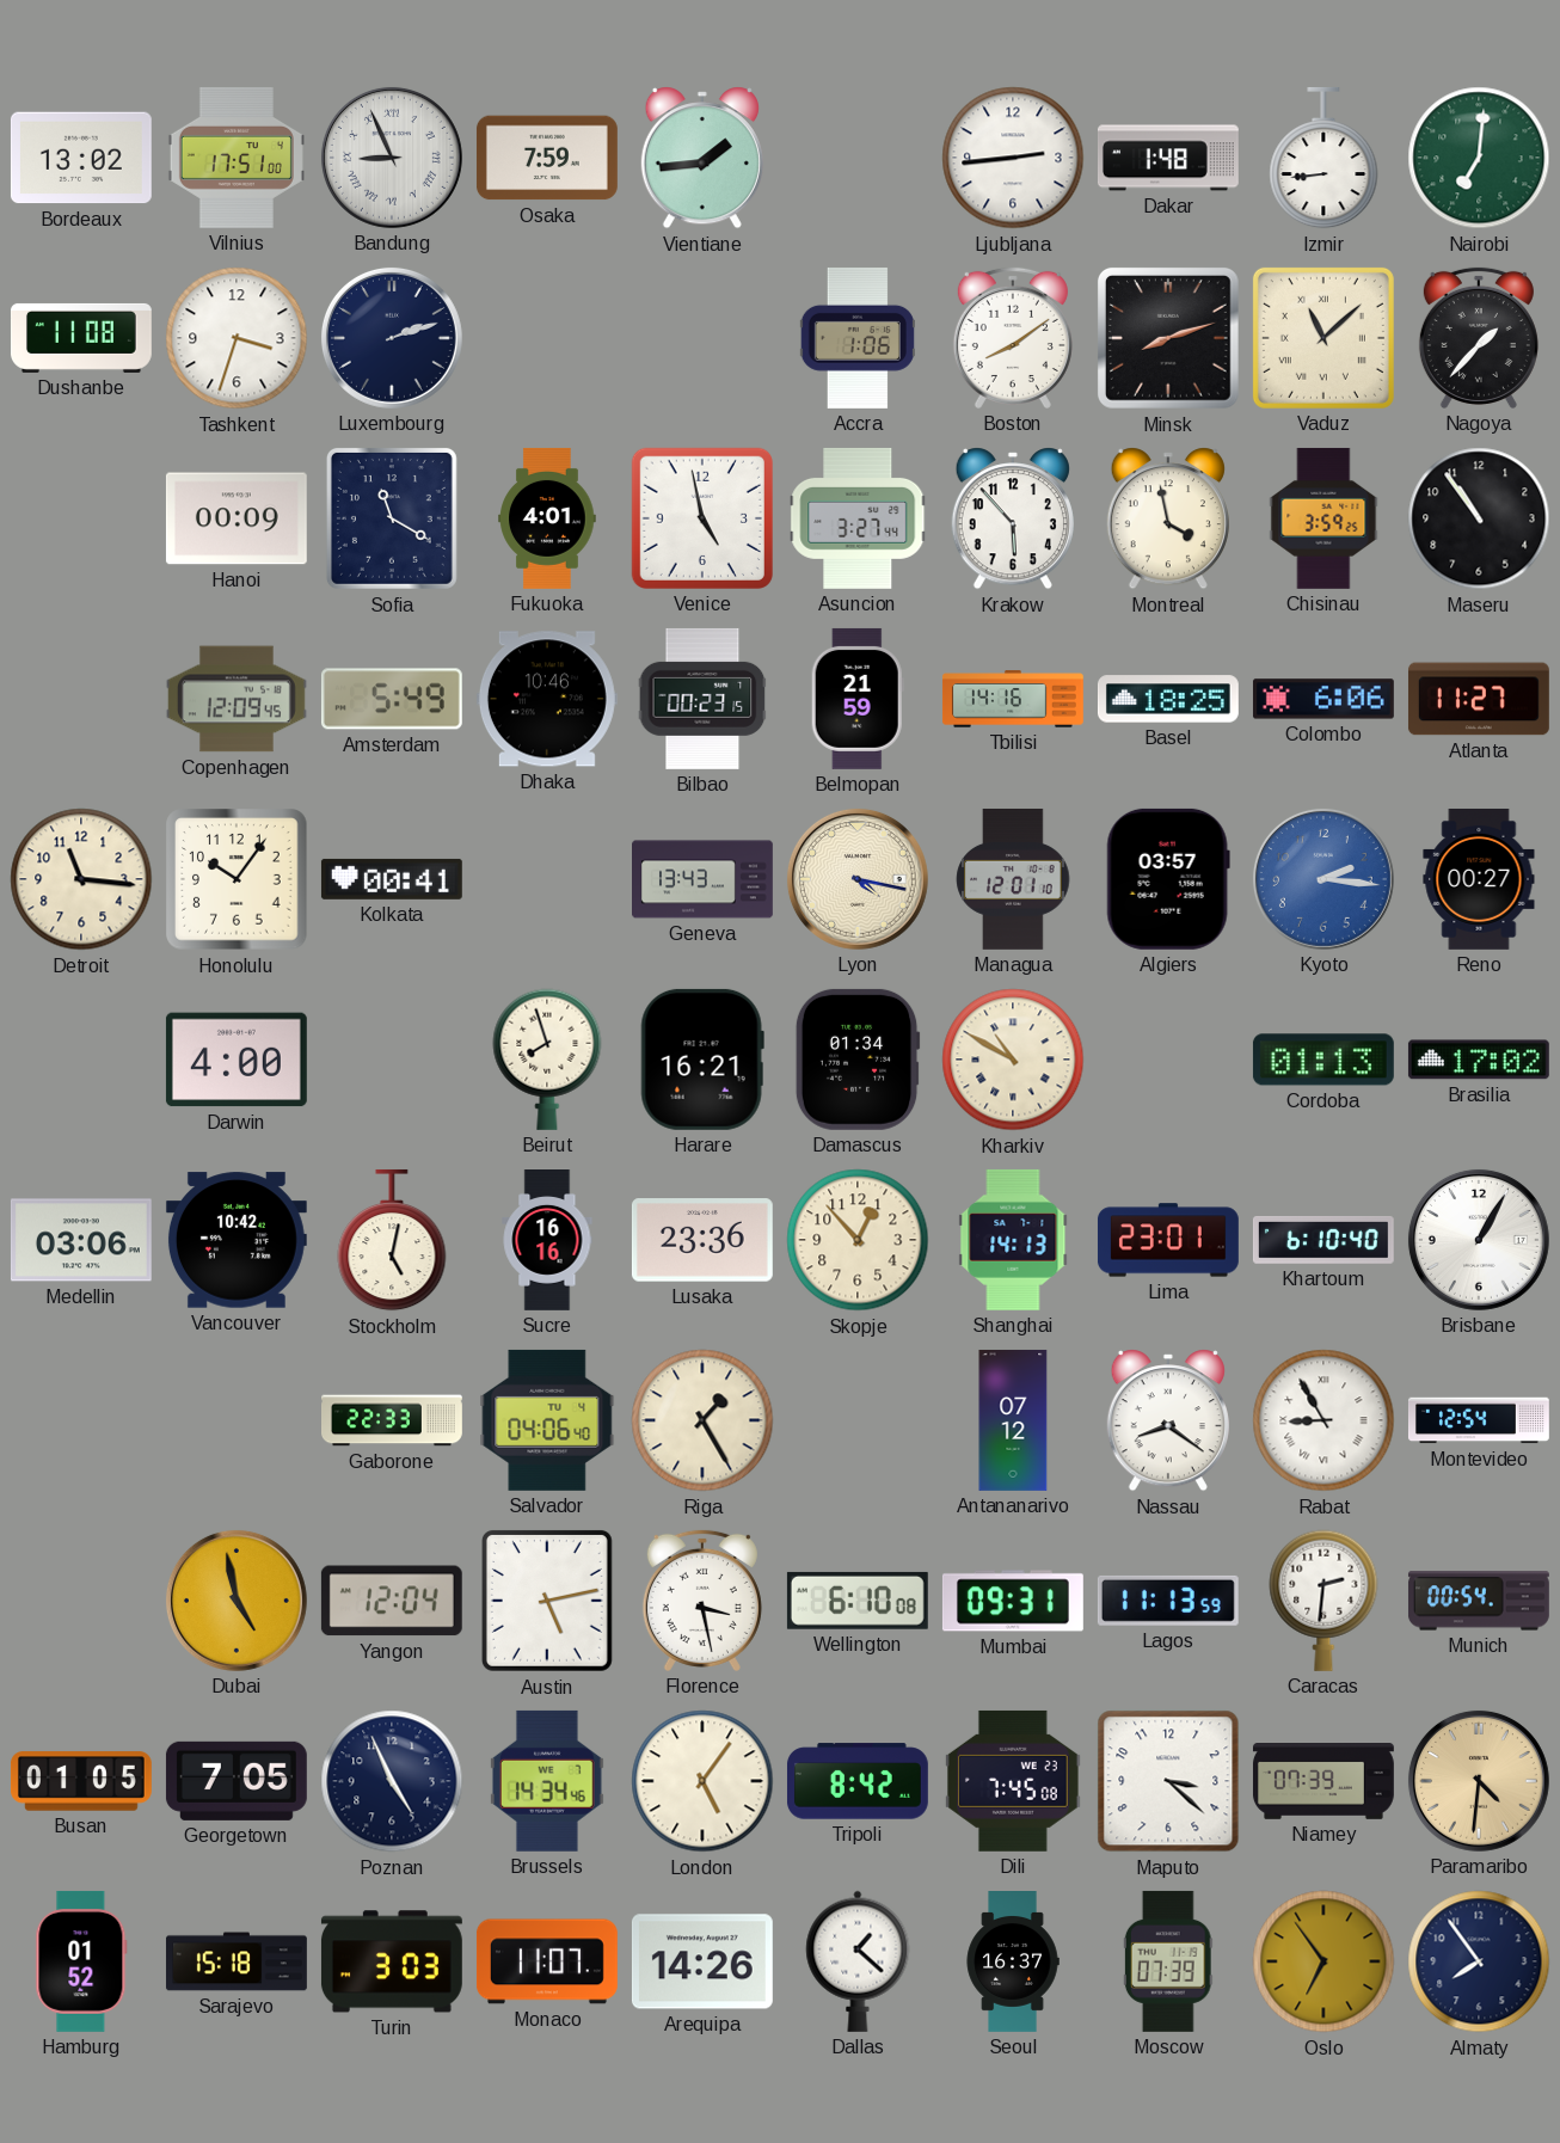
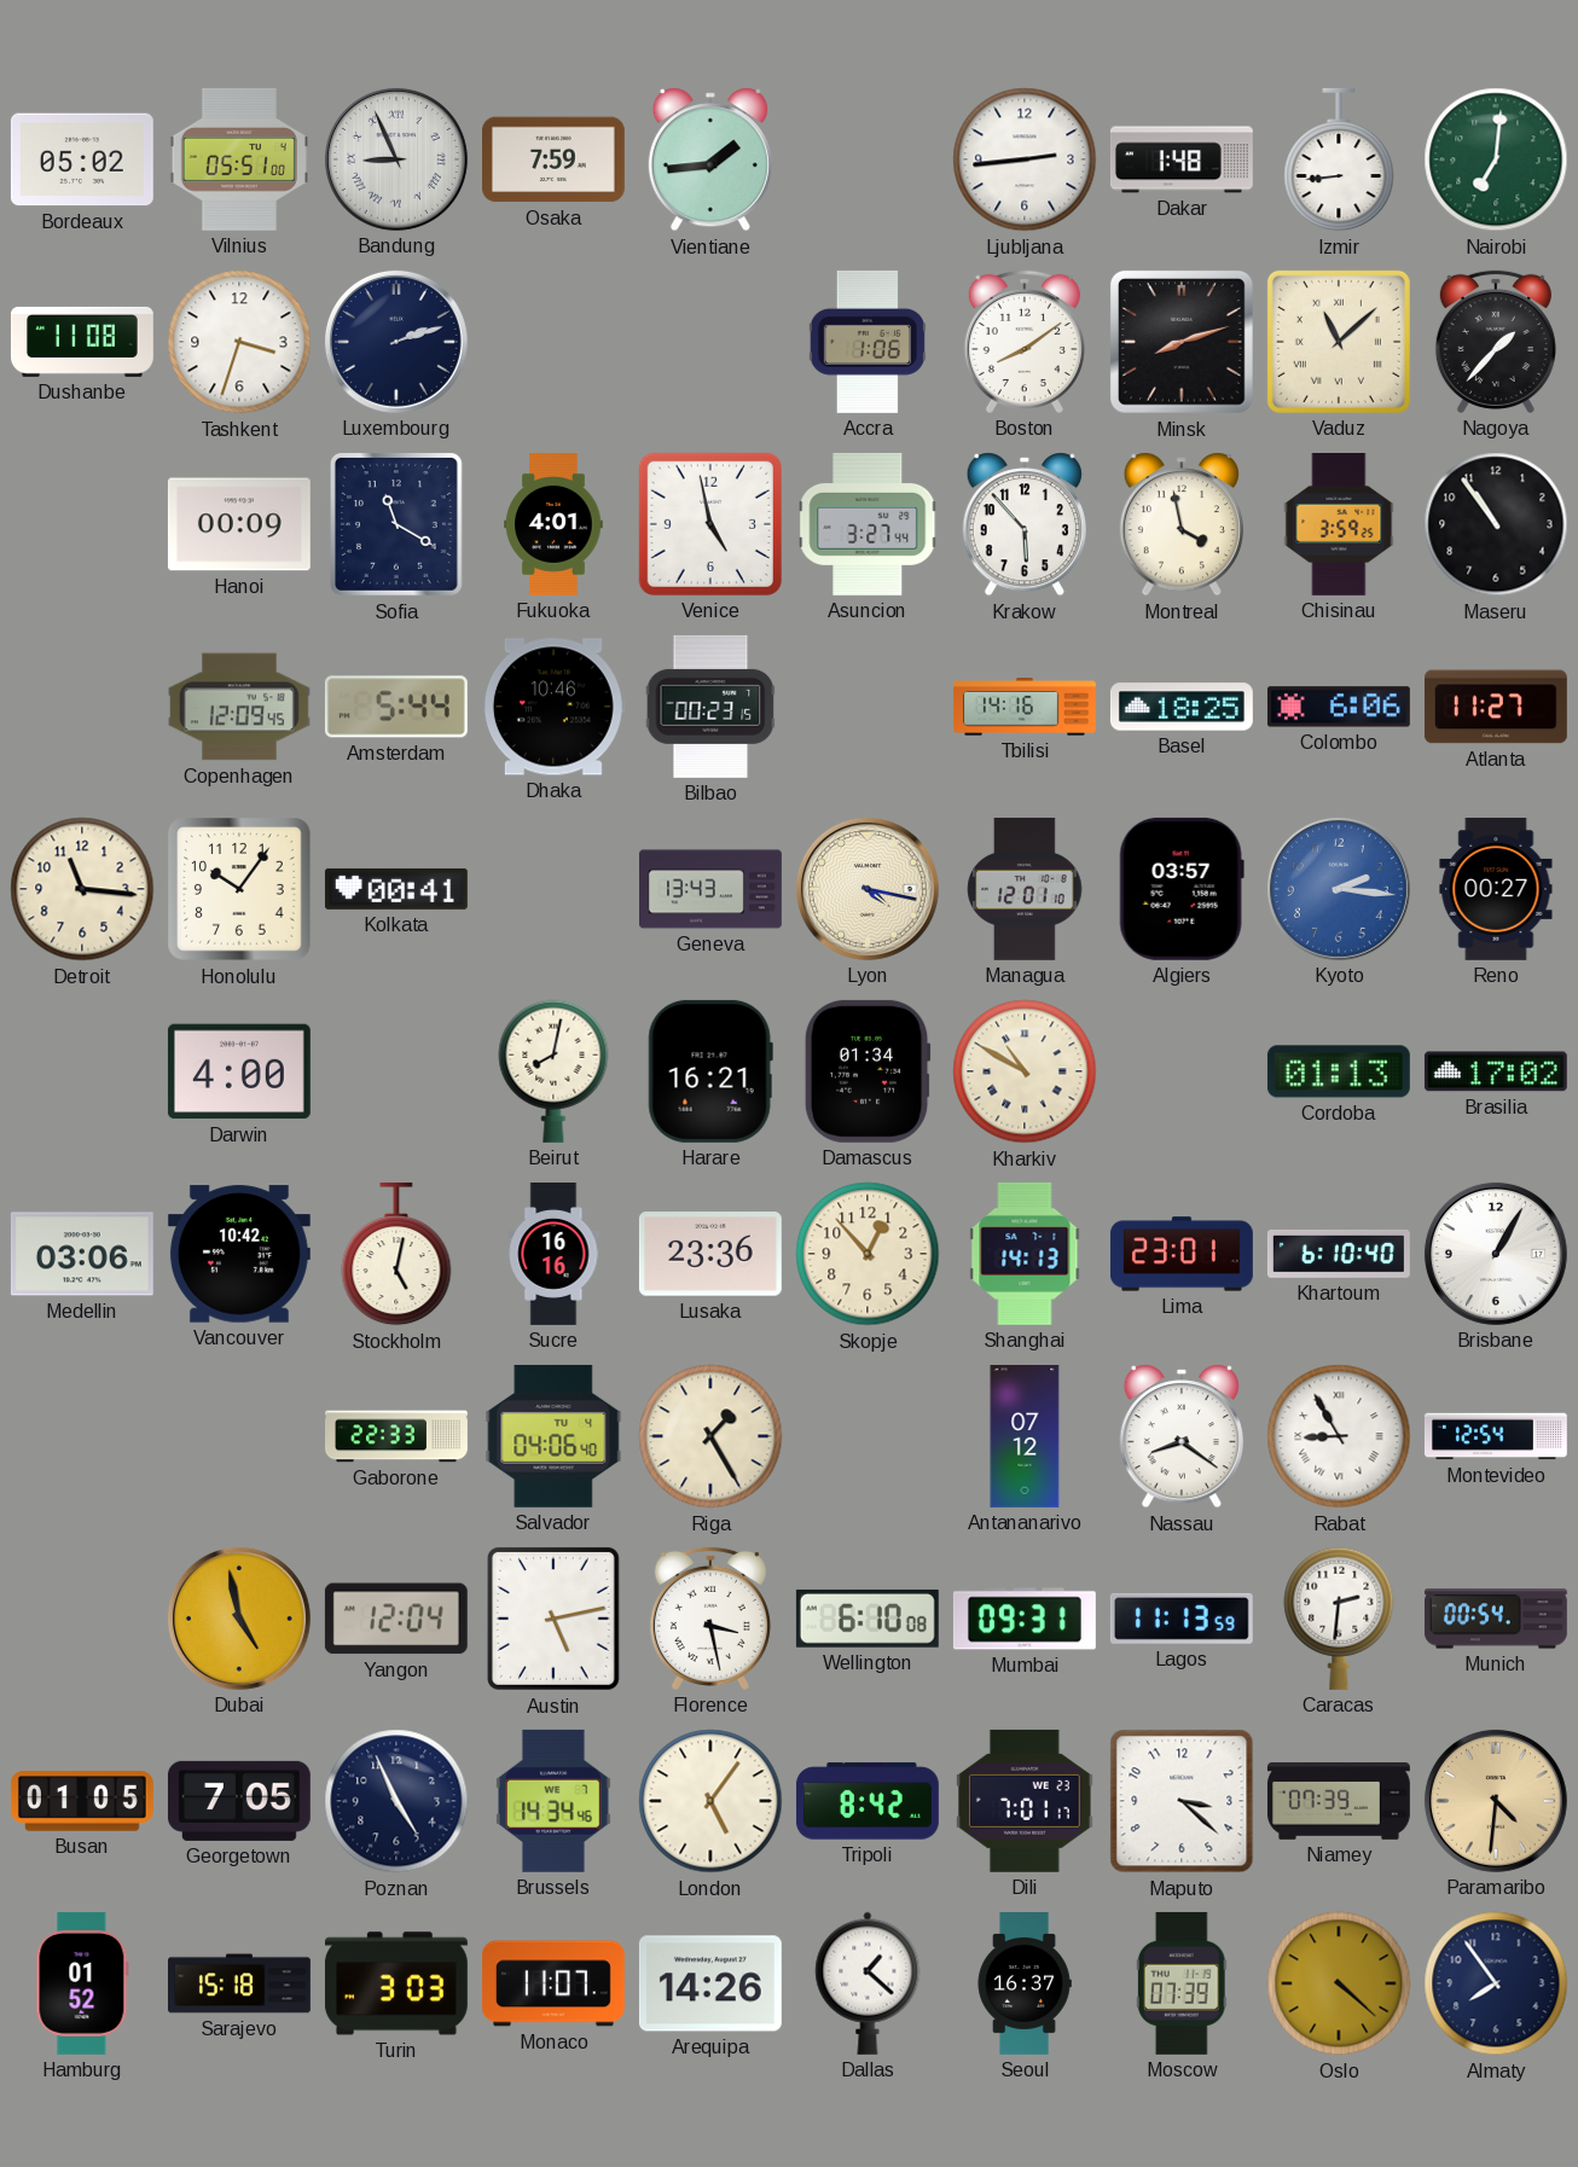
Bordeaux: 13:02 -> 05:02
Vilnius: 17:51 -> 05:51
Amsterdam: 5:49 -> 5:44
Belmopan: 21:59 -> none
Beirut: 7:57 -> 8:02
Dili: 7:45 -> 7:01
Oslo: 6:54 -> 4:22
